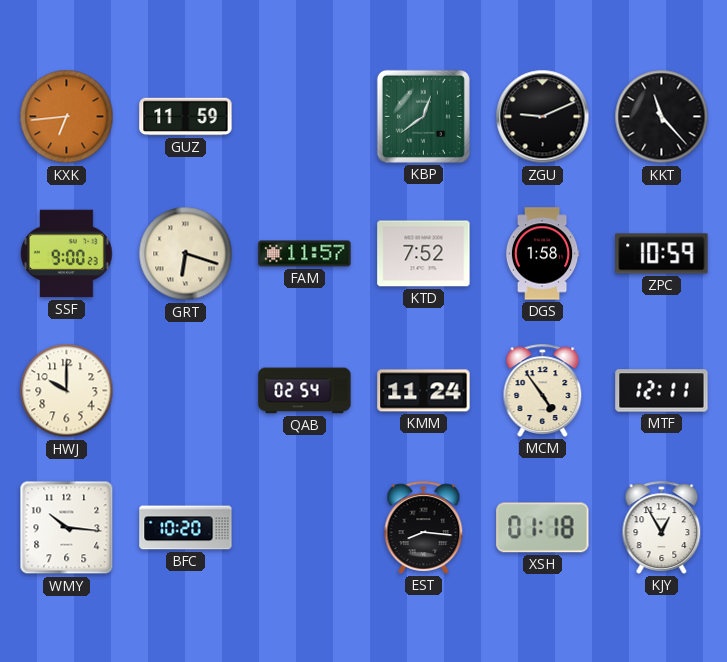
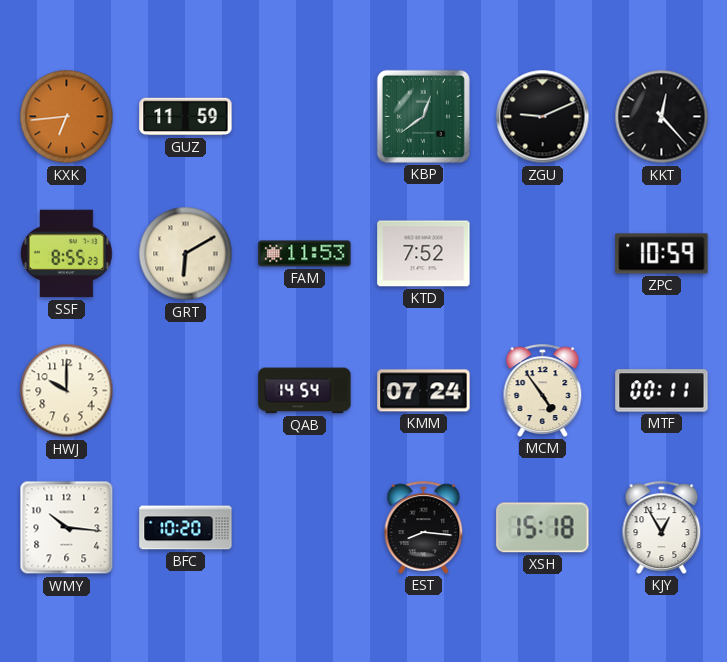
KKT: 11:23 -> 12:23
SSF: 9:00 -> 8:55
GRT: 6:18 -> 6:10
FAM: 11:57 -> 11:53
DGS: 1:58 -> none
QAB: 02:54 -> 14:54
KMM: 11:24 -> 07:24
MTF: 12:11 -> 00:11
XSH: 01:18 -> 15:18
